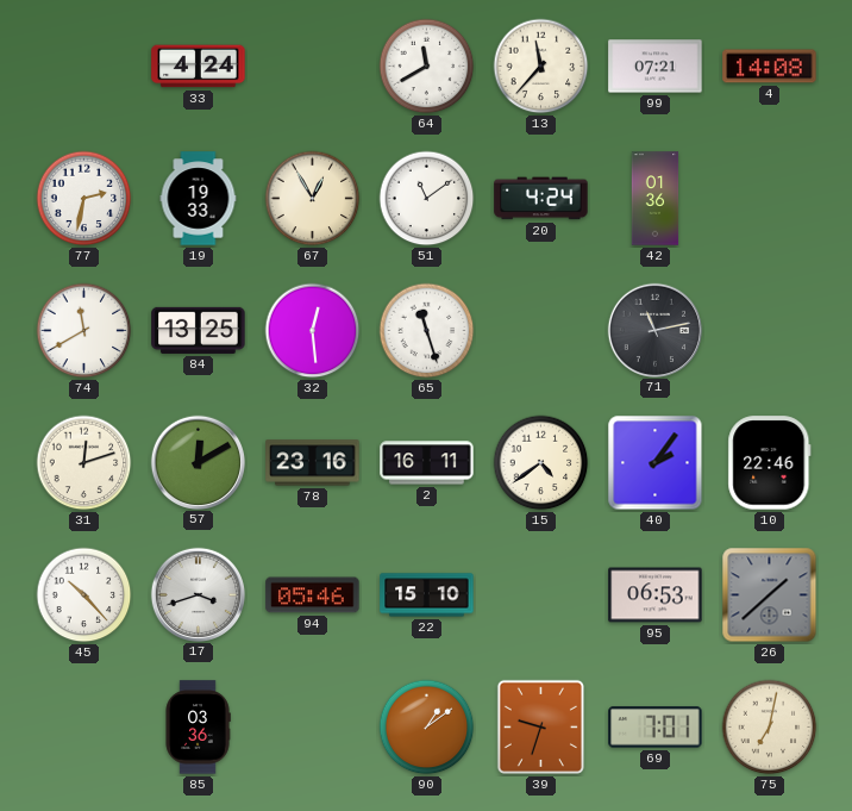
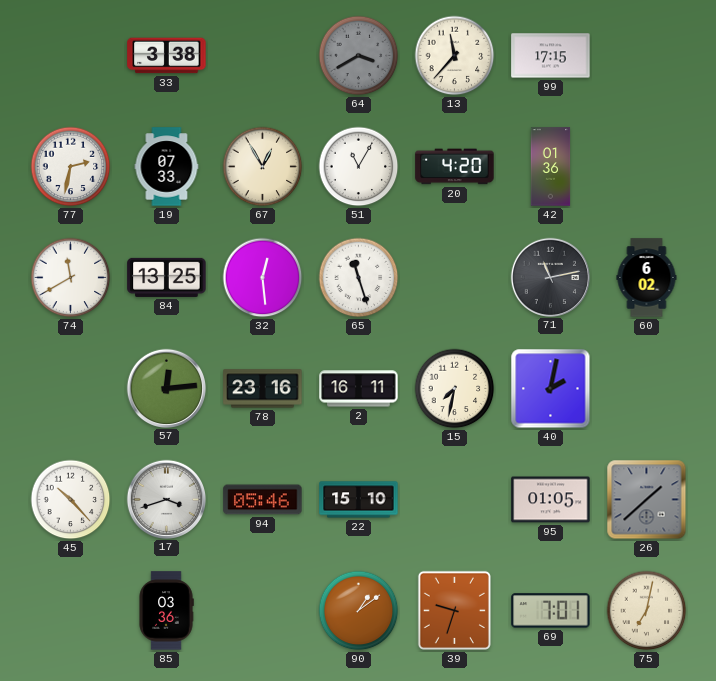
33: 4:24 -> 3:38
64: 11:40 -> 3:40
64 dial: white -> grey
99: 07:21 -> 17:15
4: 14:08 -> none
19: 19:33 -> 07:33
51: 11:09 -> 11:05
20: 4:24 -> 4:20
60: none -> 6:02
31: 12:12 -> none
57: 12:10 -> 12:14
15: 4:39 -> 7:32
40: 2:06 -> 2:02
10: 22:46 -> none
95: 06:53 -> 01:05
